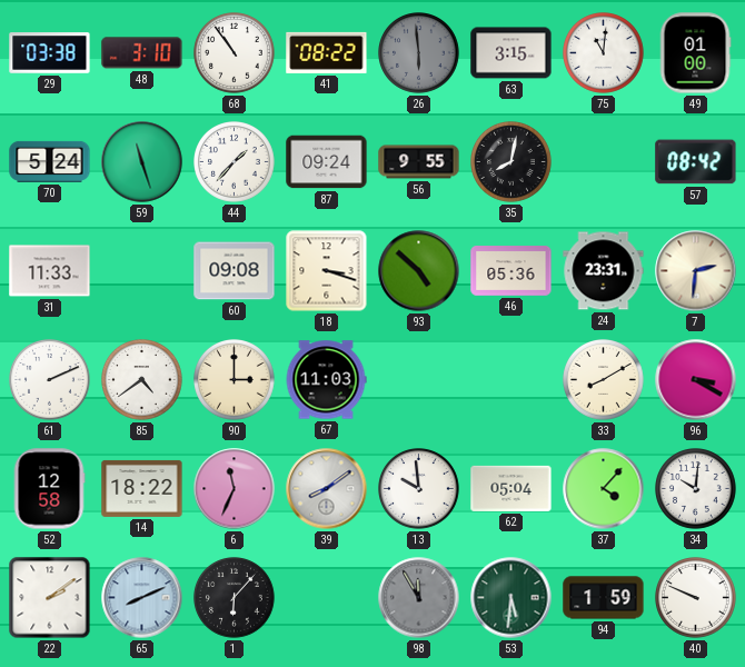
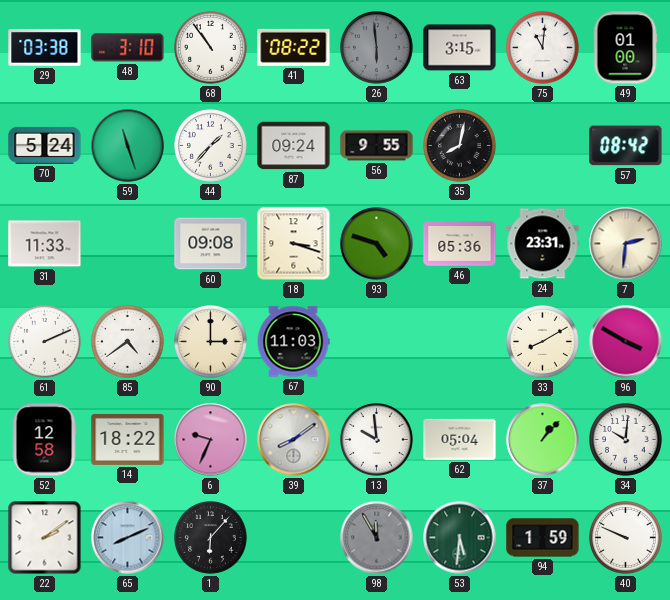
93: 4:52 -> 4:48
96: 3:20 -> 3:50
6: 11:34 -> 9:34
37: 4:07 -> 1:07
